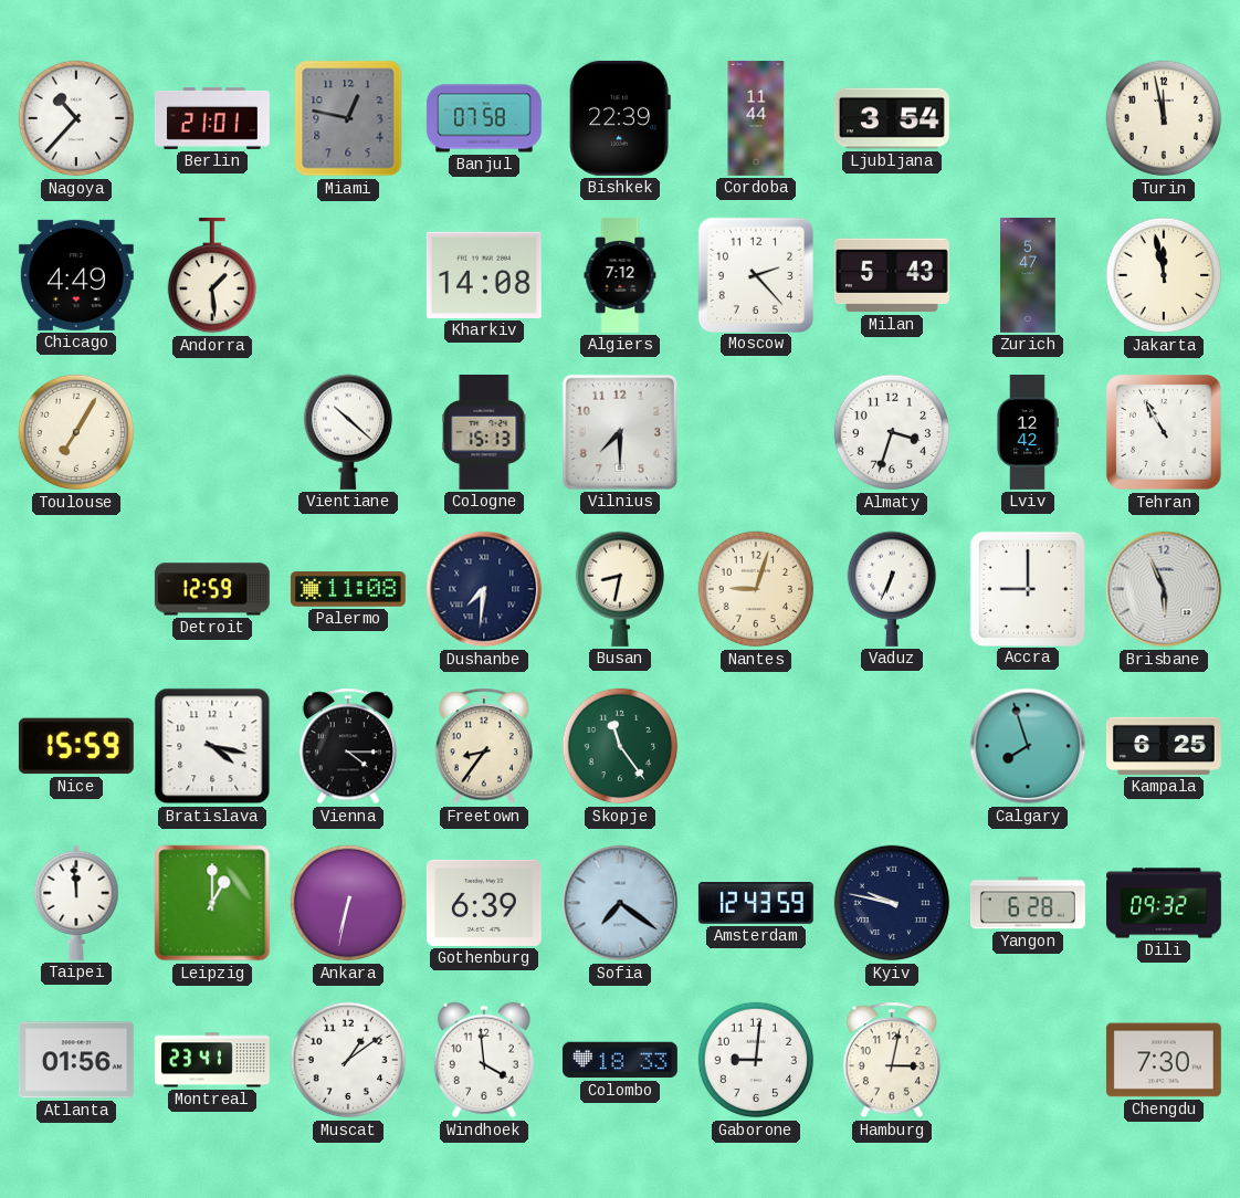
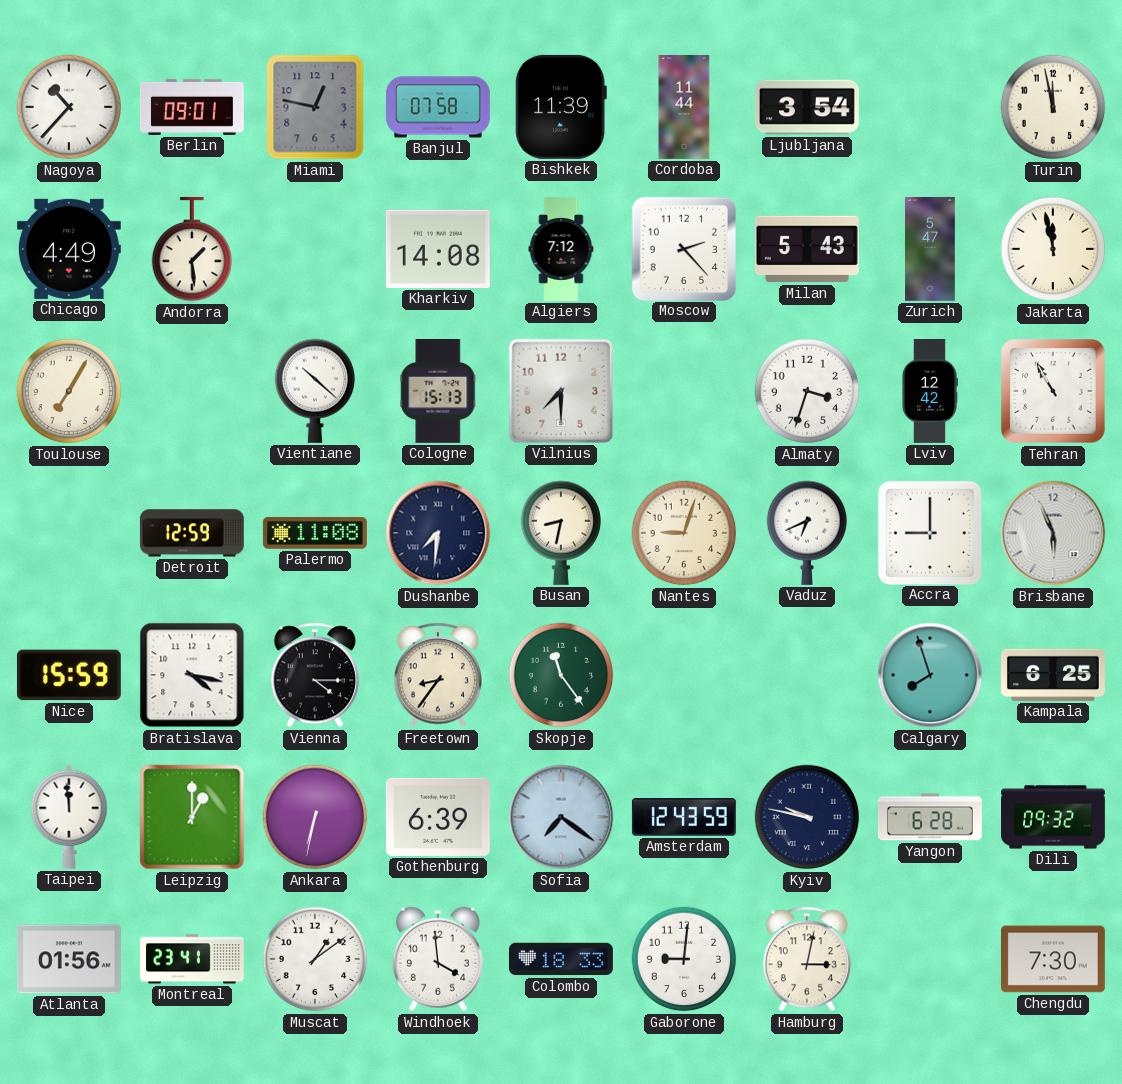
Berlin: 21:01 -> 09:01
Bishkek: 22:39 -> 11:39
Vaduz: 6:34 -> 6:41
